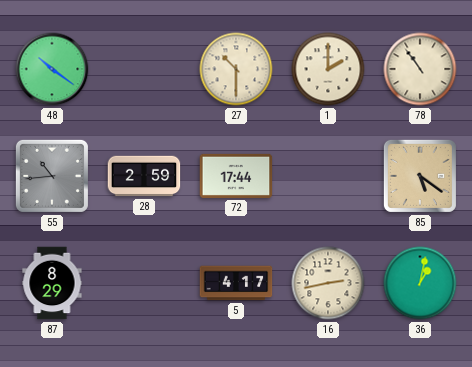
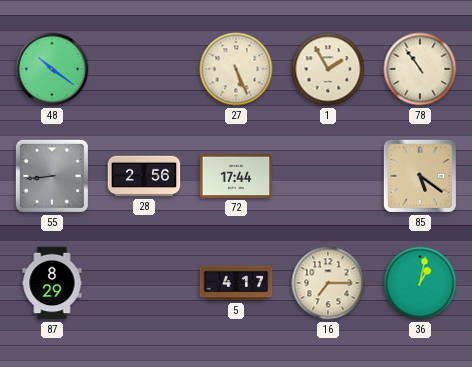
27: 10:30 -> 5:26
1: 2:00 -> 1:55
55: 10:44 -> 8:44
28: 2:59 -> 2:56
16: 2:43 -> 7:15
